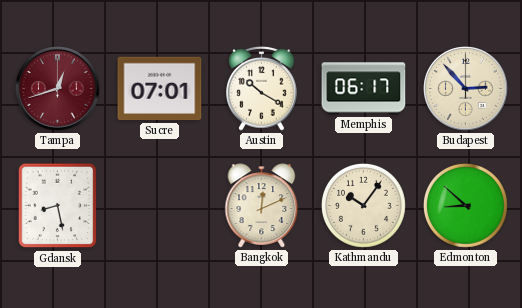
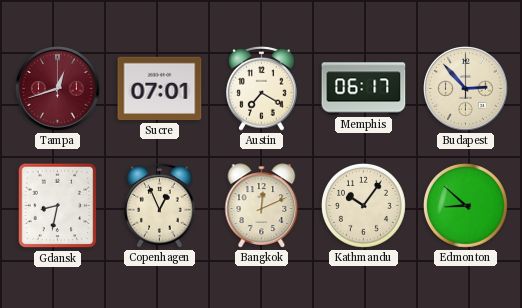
Austin: 10:20 -> 7:20
Gdansk: 8:28 -> 8:32
Copenhagen: none -> 12:56
